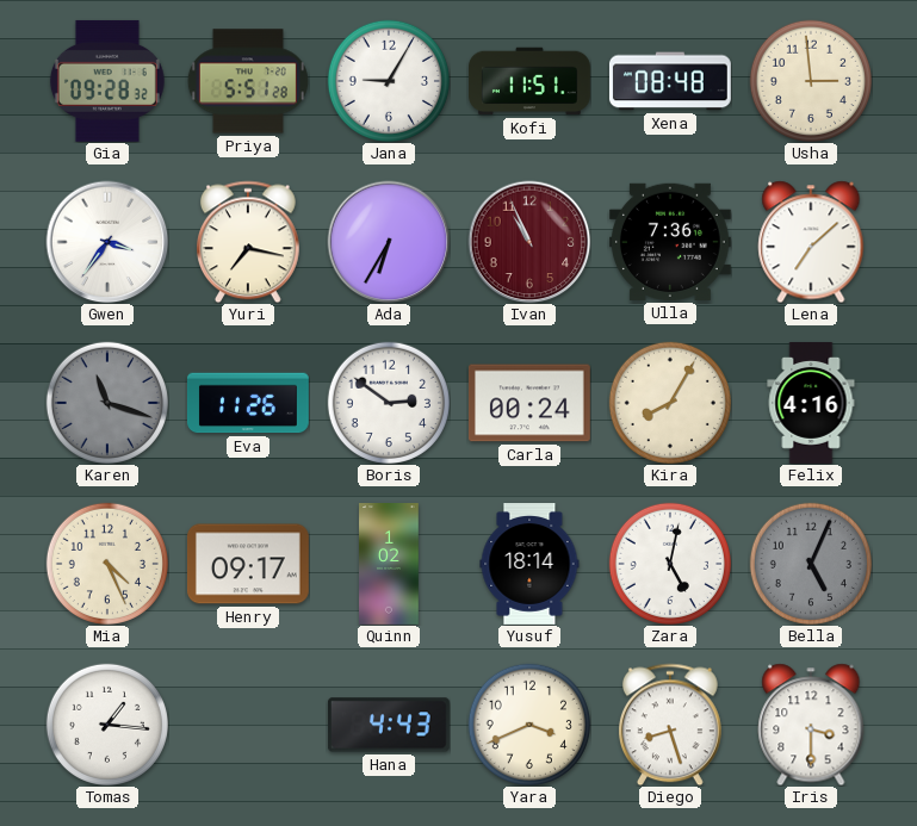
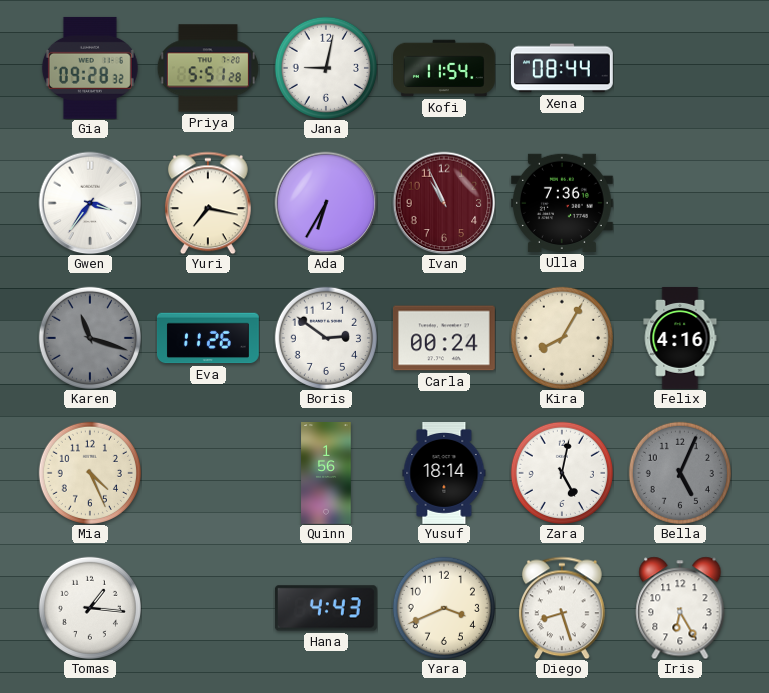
Jana: 9:05 -> 9:02
Kofi: 11:51 -> 11:54
Xena: 08:48 -> 08:44
Usha: 2:59 -> none
Lena: 7:08 -> none
Henry: 09:17 -> none
Quinn: 1:02 -> 1:56
Iris: 3:30 -> 6:25
